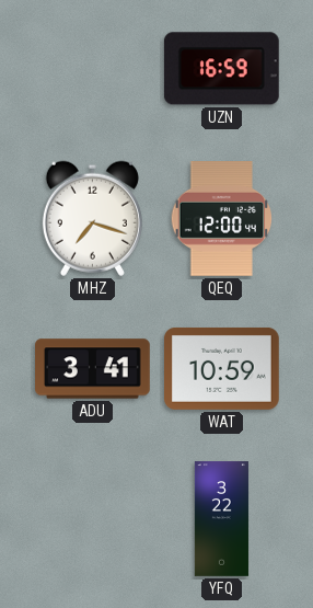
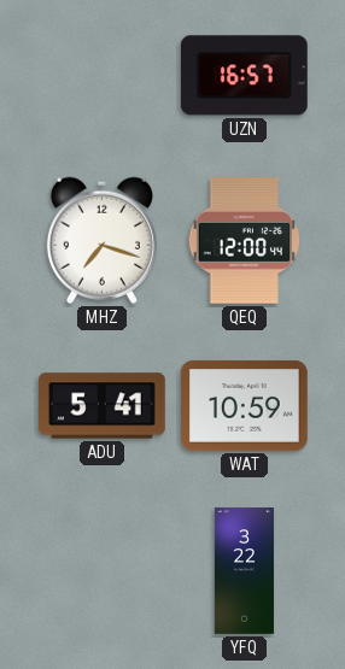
UZN: 16:59 -> 16:57
ADU: 3:41 -> 5:41
